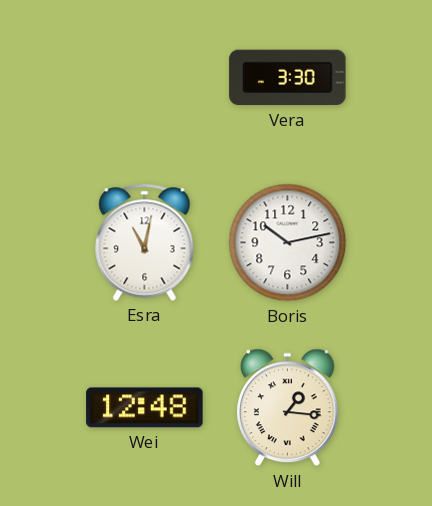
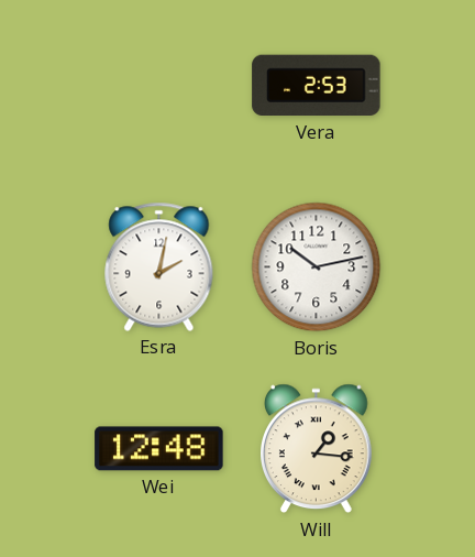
Vera: 3:30 -> 2:53
Esra: 11:02 -> 2:02
